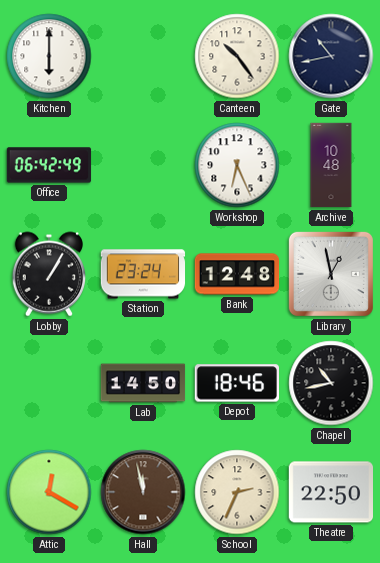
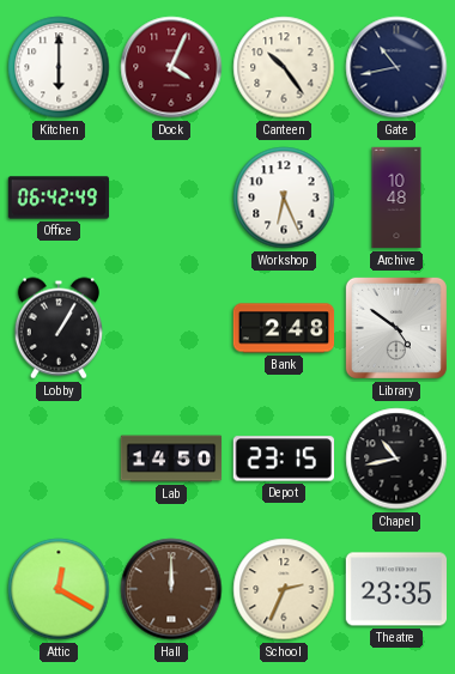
Dock: none -> 4:04
Station: 23:24 -> none
Bank: 12:48 -> 2:48
Library: 12:58 -> 4:51
Depot: 18:46 -> 23:15
Hall: 11:58 -> 12:00
Theatre: 22:50 -> 23:35
